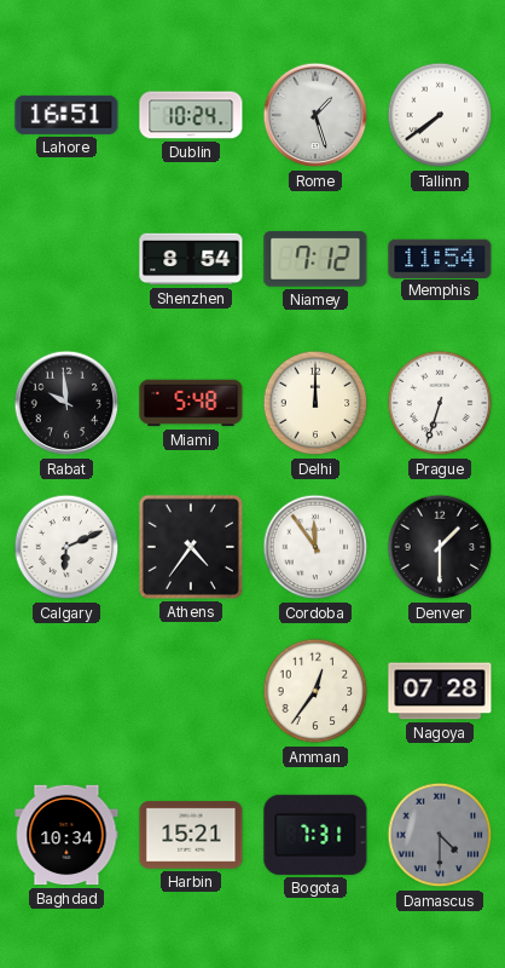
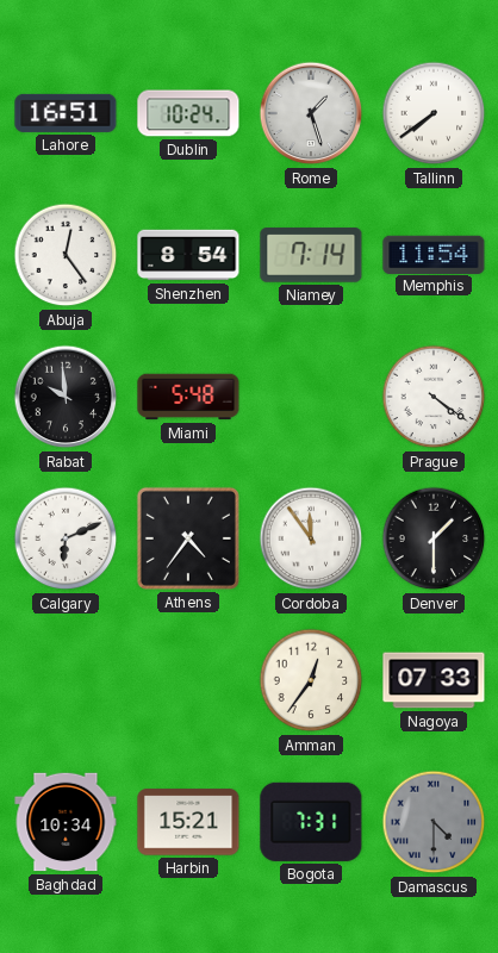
Abuja: none -> 12:24
Niamey: 7:12 -> 7:14
Delhi: 12:00 -> none
Prague: 6:33 -> 4:21
Nagoya: 07:28 -> 07:33
